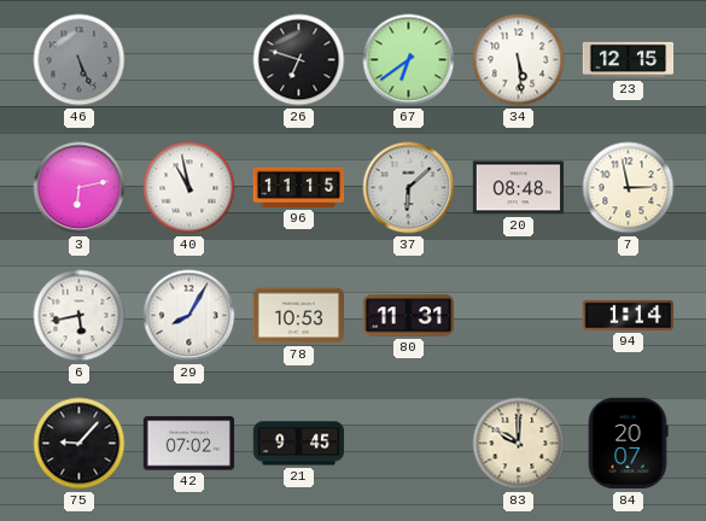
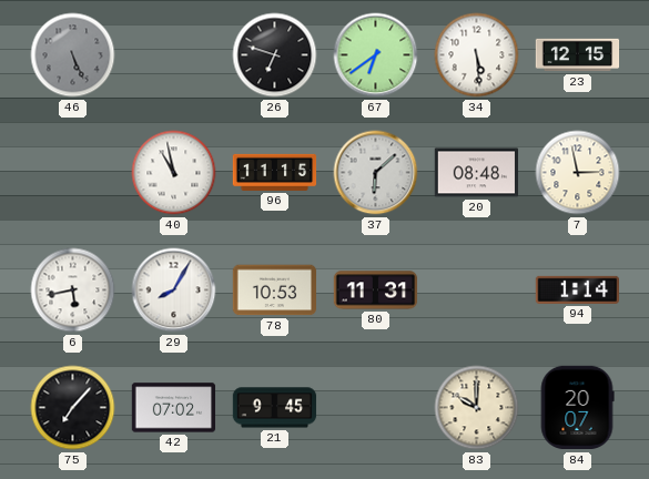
3: 6:13 -> none
75: 9:07 -> 7:07
